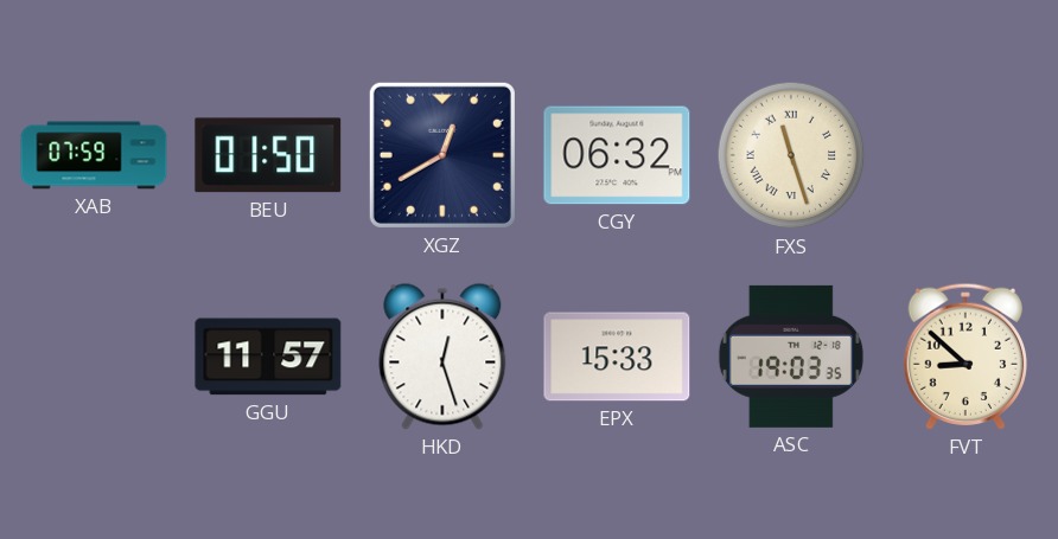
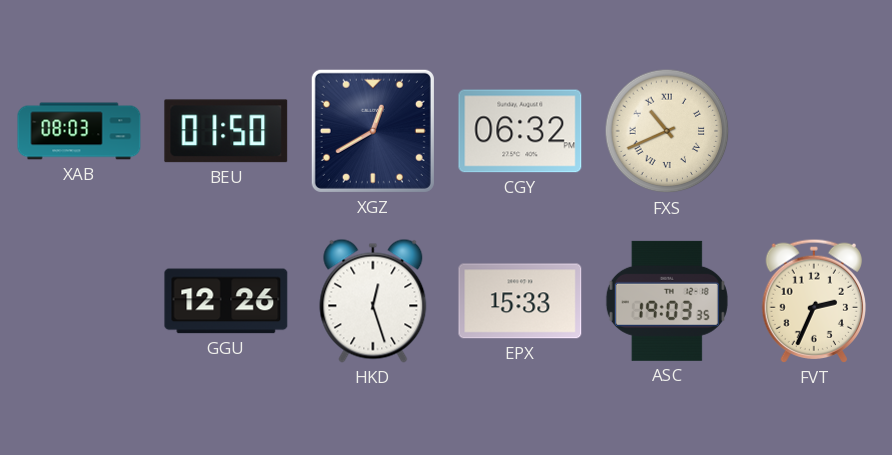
XAB: 07:59 -> 08:03
FXS: 11:27 -> 10:41
GGU: 11:57 -> 12:26
FVT: 8:52 -> 2:34
